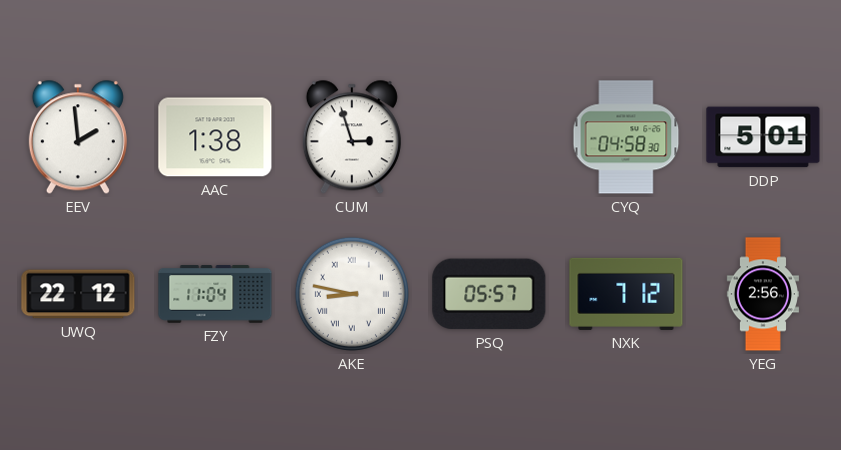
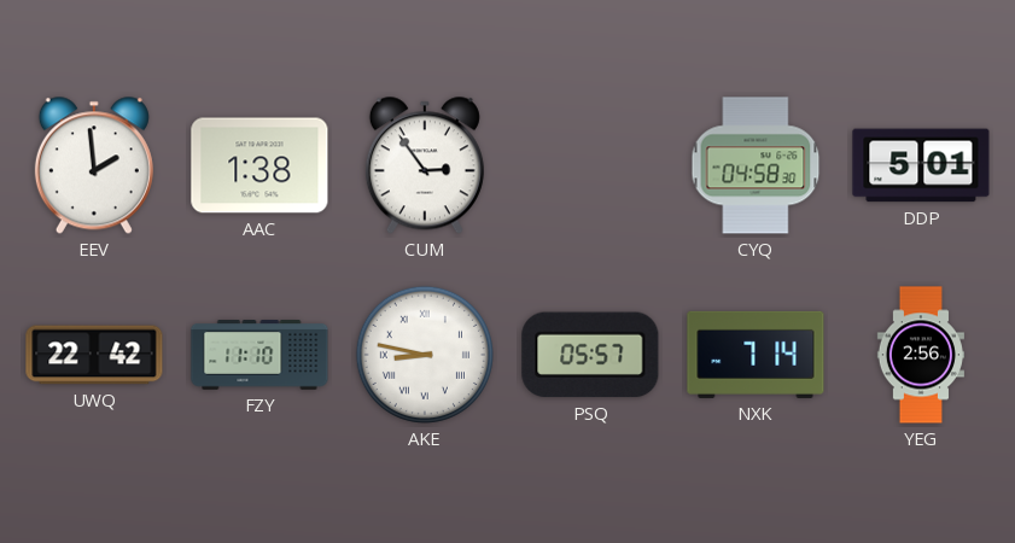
CUM: 2:57 -> 2:54
UWQ: 22:12 -> 22:42
FZY: 11:04 -> 11:10
NXK: 7:12 -> 7:14
